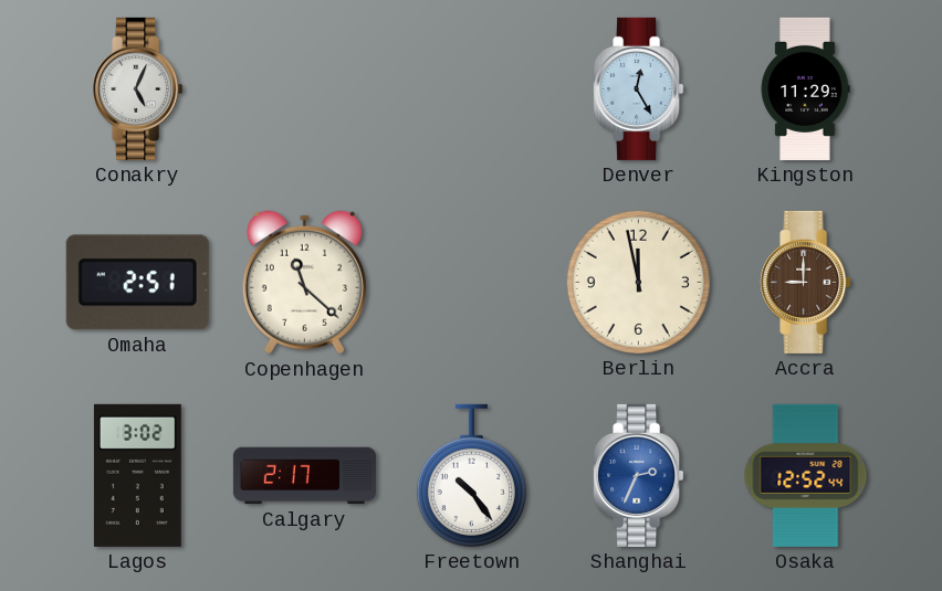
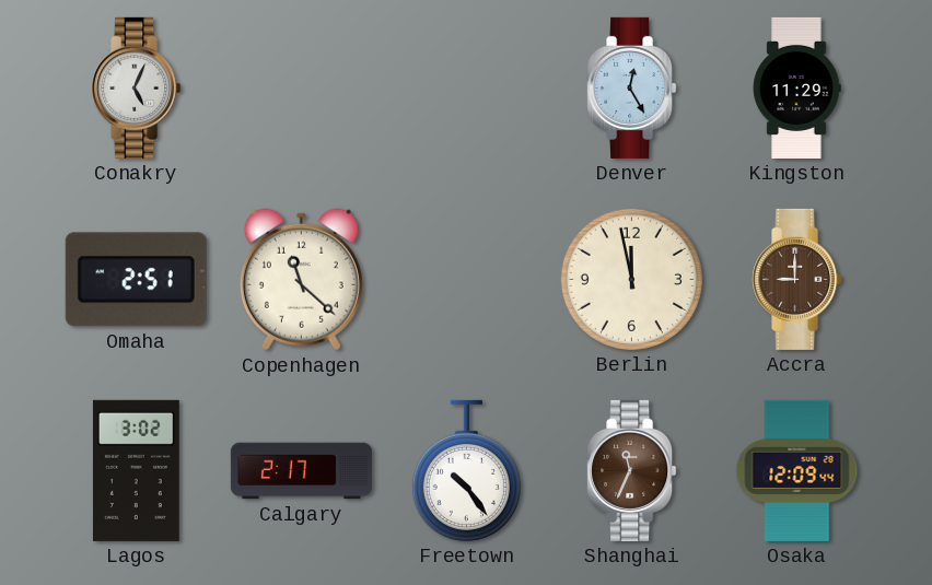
Shanghai: 2:34 -> 11:34
Shanghai dial: blue -> brown
Osaka: 12:52 -> 12:09
